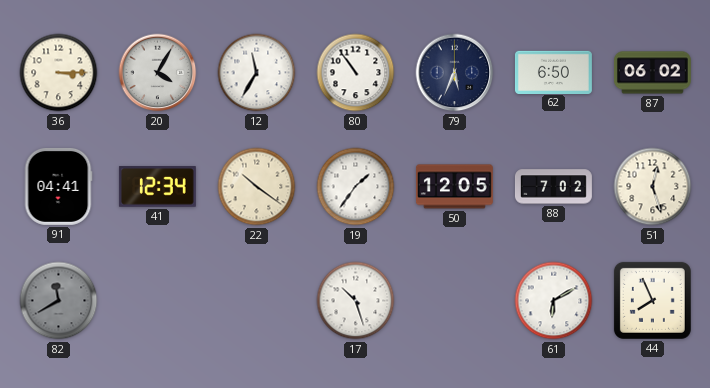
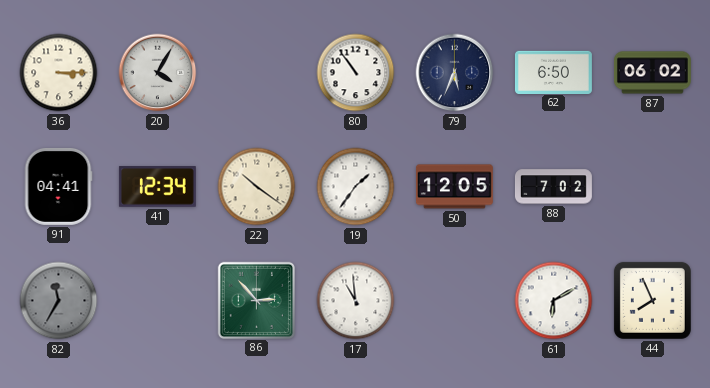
12: 11:35 -> none
51: 12:27 -> none
82: 11:40 -> 11:35
86: none -> 2:53
17: 10:27 -> 10:59
